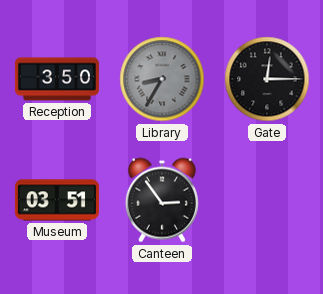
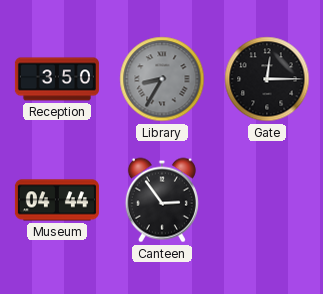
Museum: 03:51 -> 04:44
